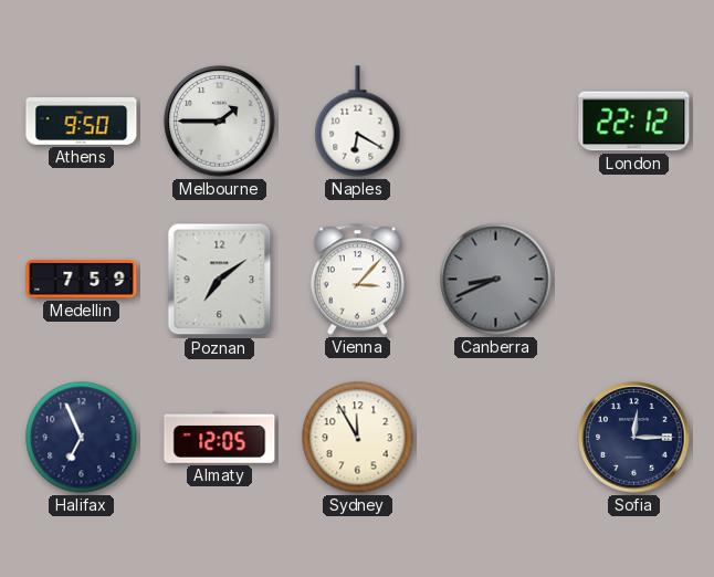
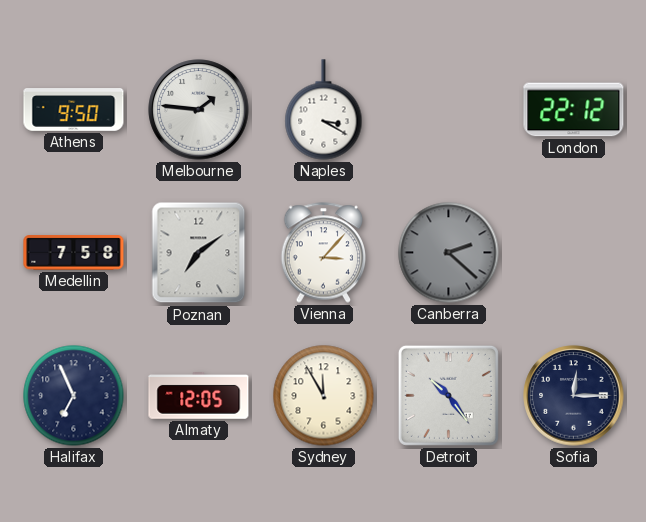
Melbourne: 1:45 -> 1:46
Naples: 6:20 -> 3:20
Medellin: 7:59 -> 7:58
Canberra: 8:41 -> 2:22
Detroit: none -> 10:24
